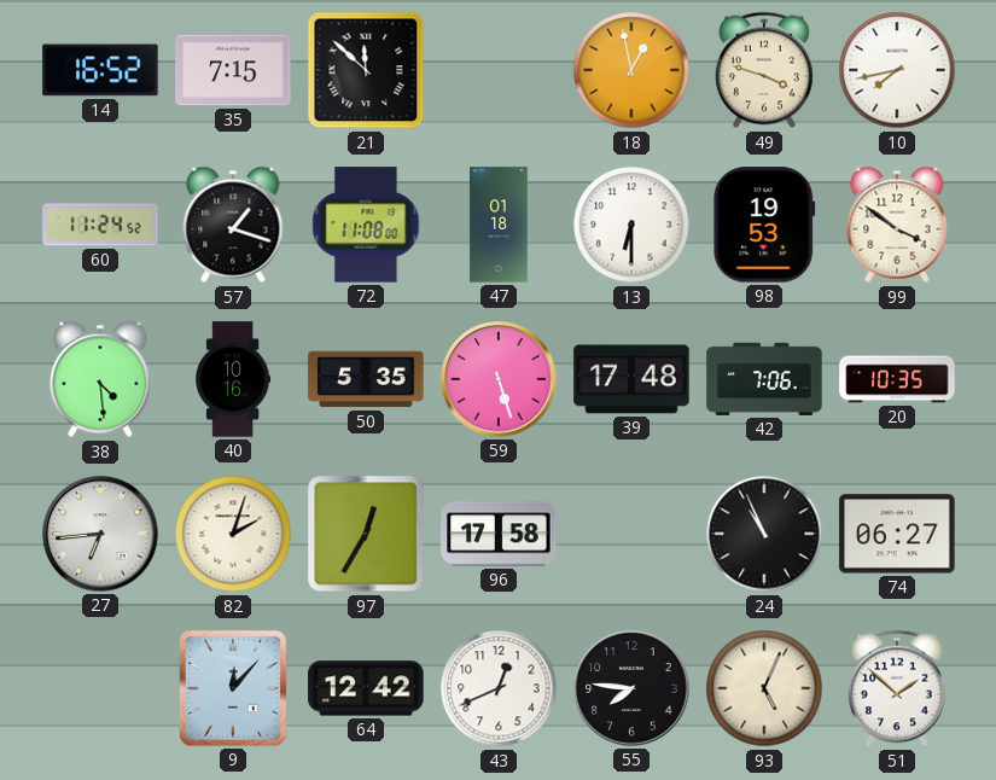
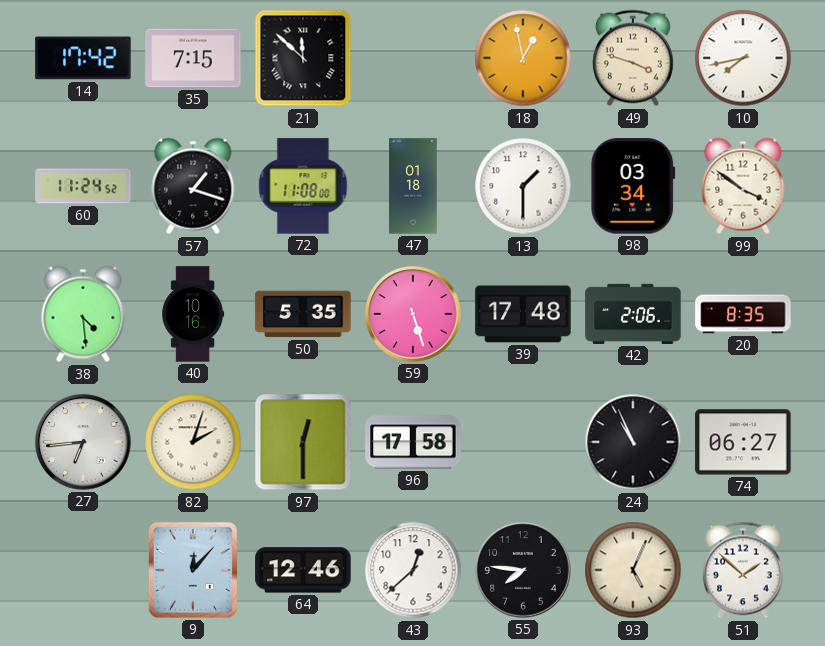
14: 16:52 -> 17:42
13: 6:30 -> 1:30
98: 19:53 -> 03:34
42: 7:06 -> 2:06
20: 10:35 -> 8:35
97: 12:35 -> 12:30
64: 12:42 -> 12:46
43: 12:41 -> 12:38
